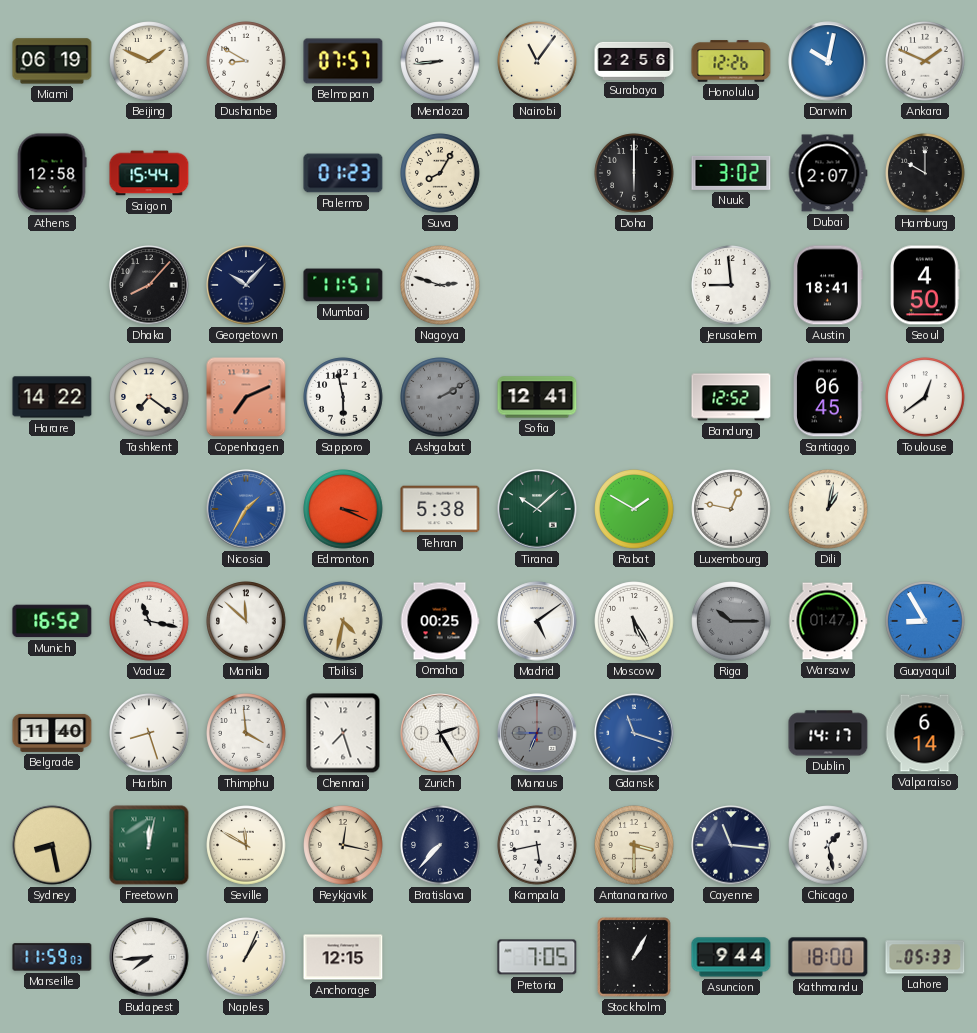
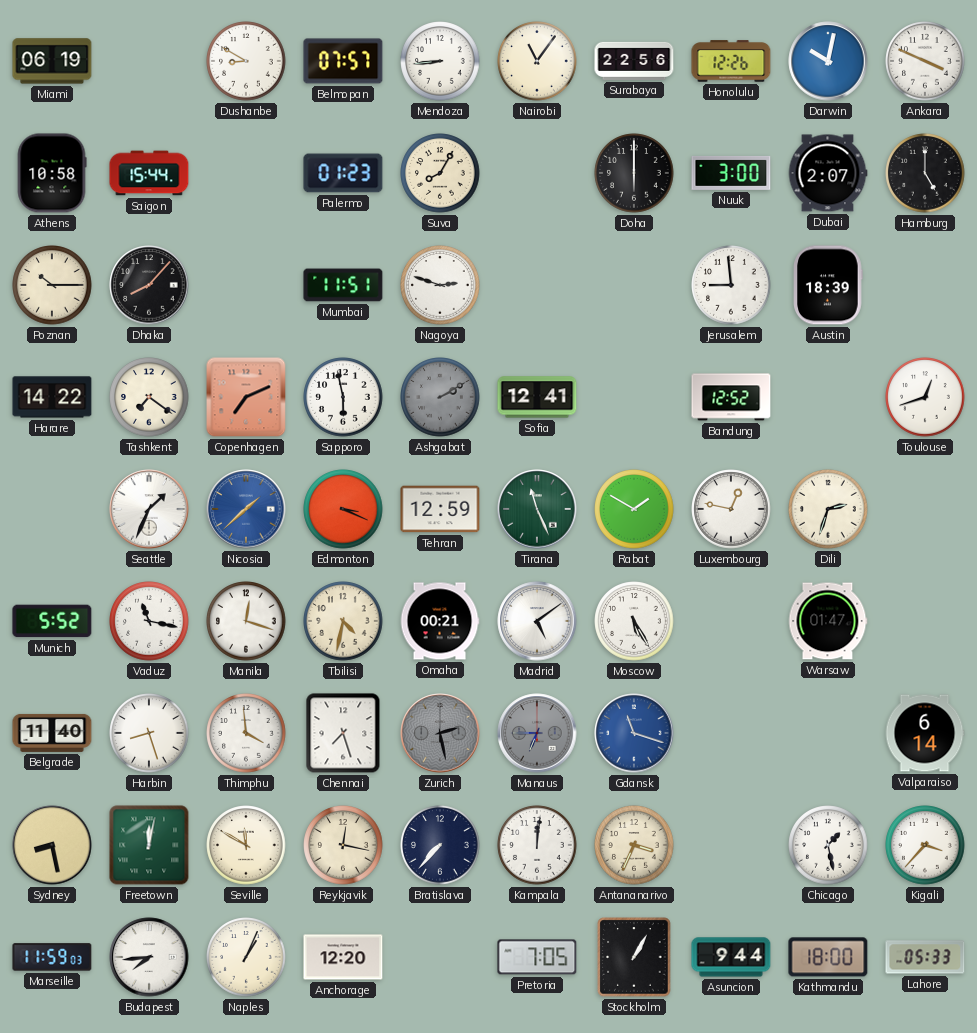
Beijing: 1:49 -> none
Ankara: 1:49 -> 3:49
Athens: 12:58 -> 10:58
Nuuk: 3:02 -> 3:00
Hamburg: 10:00 -> 5:00
Poznan: none -> 10:15
Georgetown: 10:07 -> none
Austin: 18:41 -> 18:39
Seoul: 4:50 -> none
Santiago: 06:45 -> none
Toulouse: 12:39 -> 12:42
Seattle: none -> 1:34
Nicosia: 1:35 -> 1:38
Tehran: 5:38 -> 12:59
Tirana: 10:08 -> 11:26
Dili: 1:02 -> 2:33
Munich: 16:52 -> 5:52
Manila: 11:52 -> 12:18
Omaha: 00:25 -> 00:21
Riga: 10:15 -> none
Guayaquil: 8:55 -> none
Zurich: 2:25 -> 2:28
Zurich dial: white -> grey
Dublin: 14:17 -> none
Kampala: 5:43 -> 12:01
Antananarivo: 3:30 -> 3:34
Cayenne: 11:16 -> none
Kigali: none -> 3:37
Anchorage: 12:15 -> 12:20
